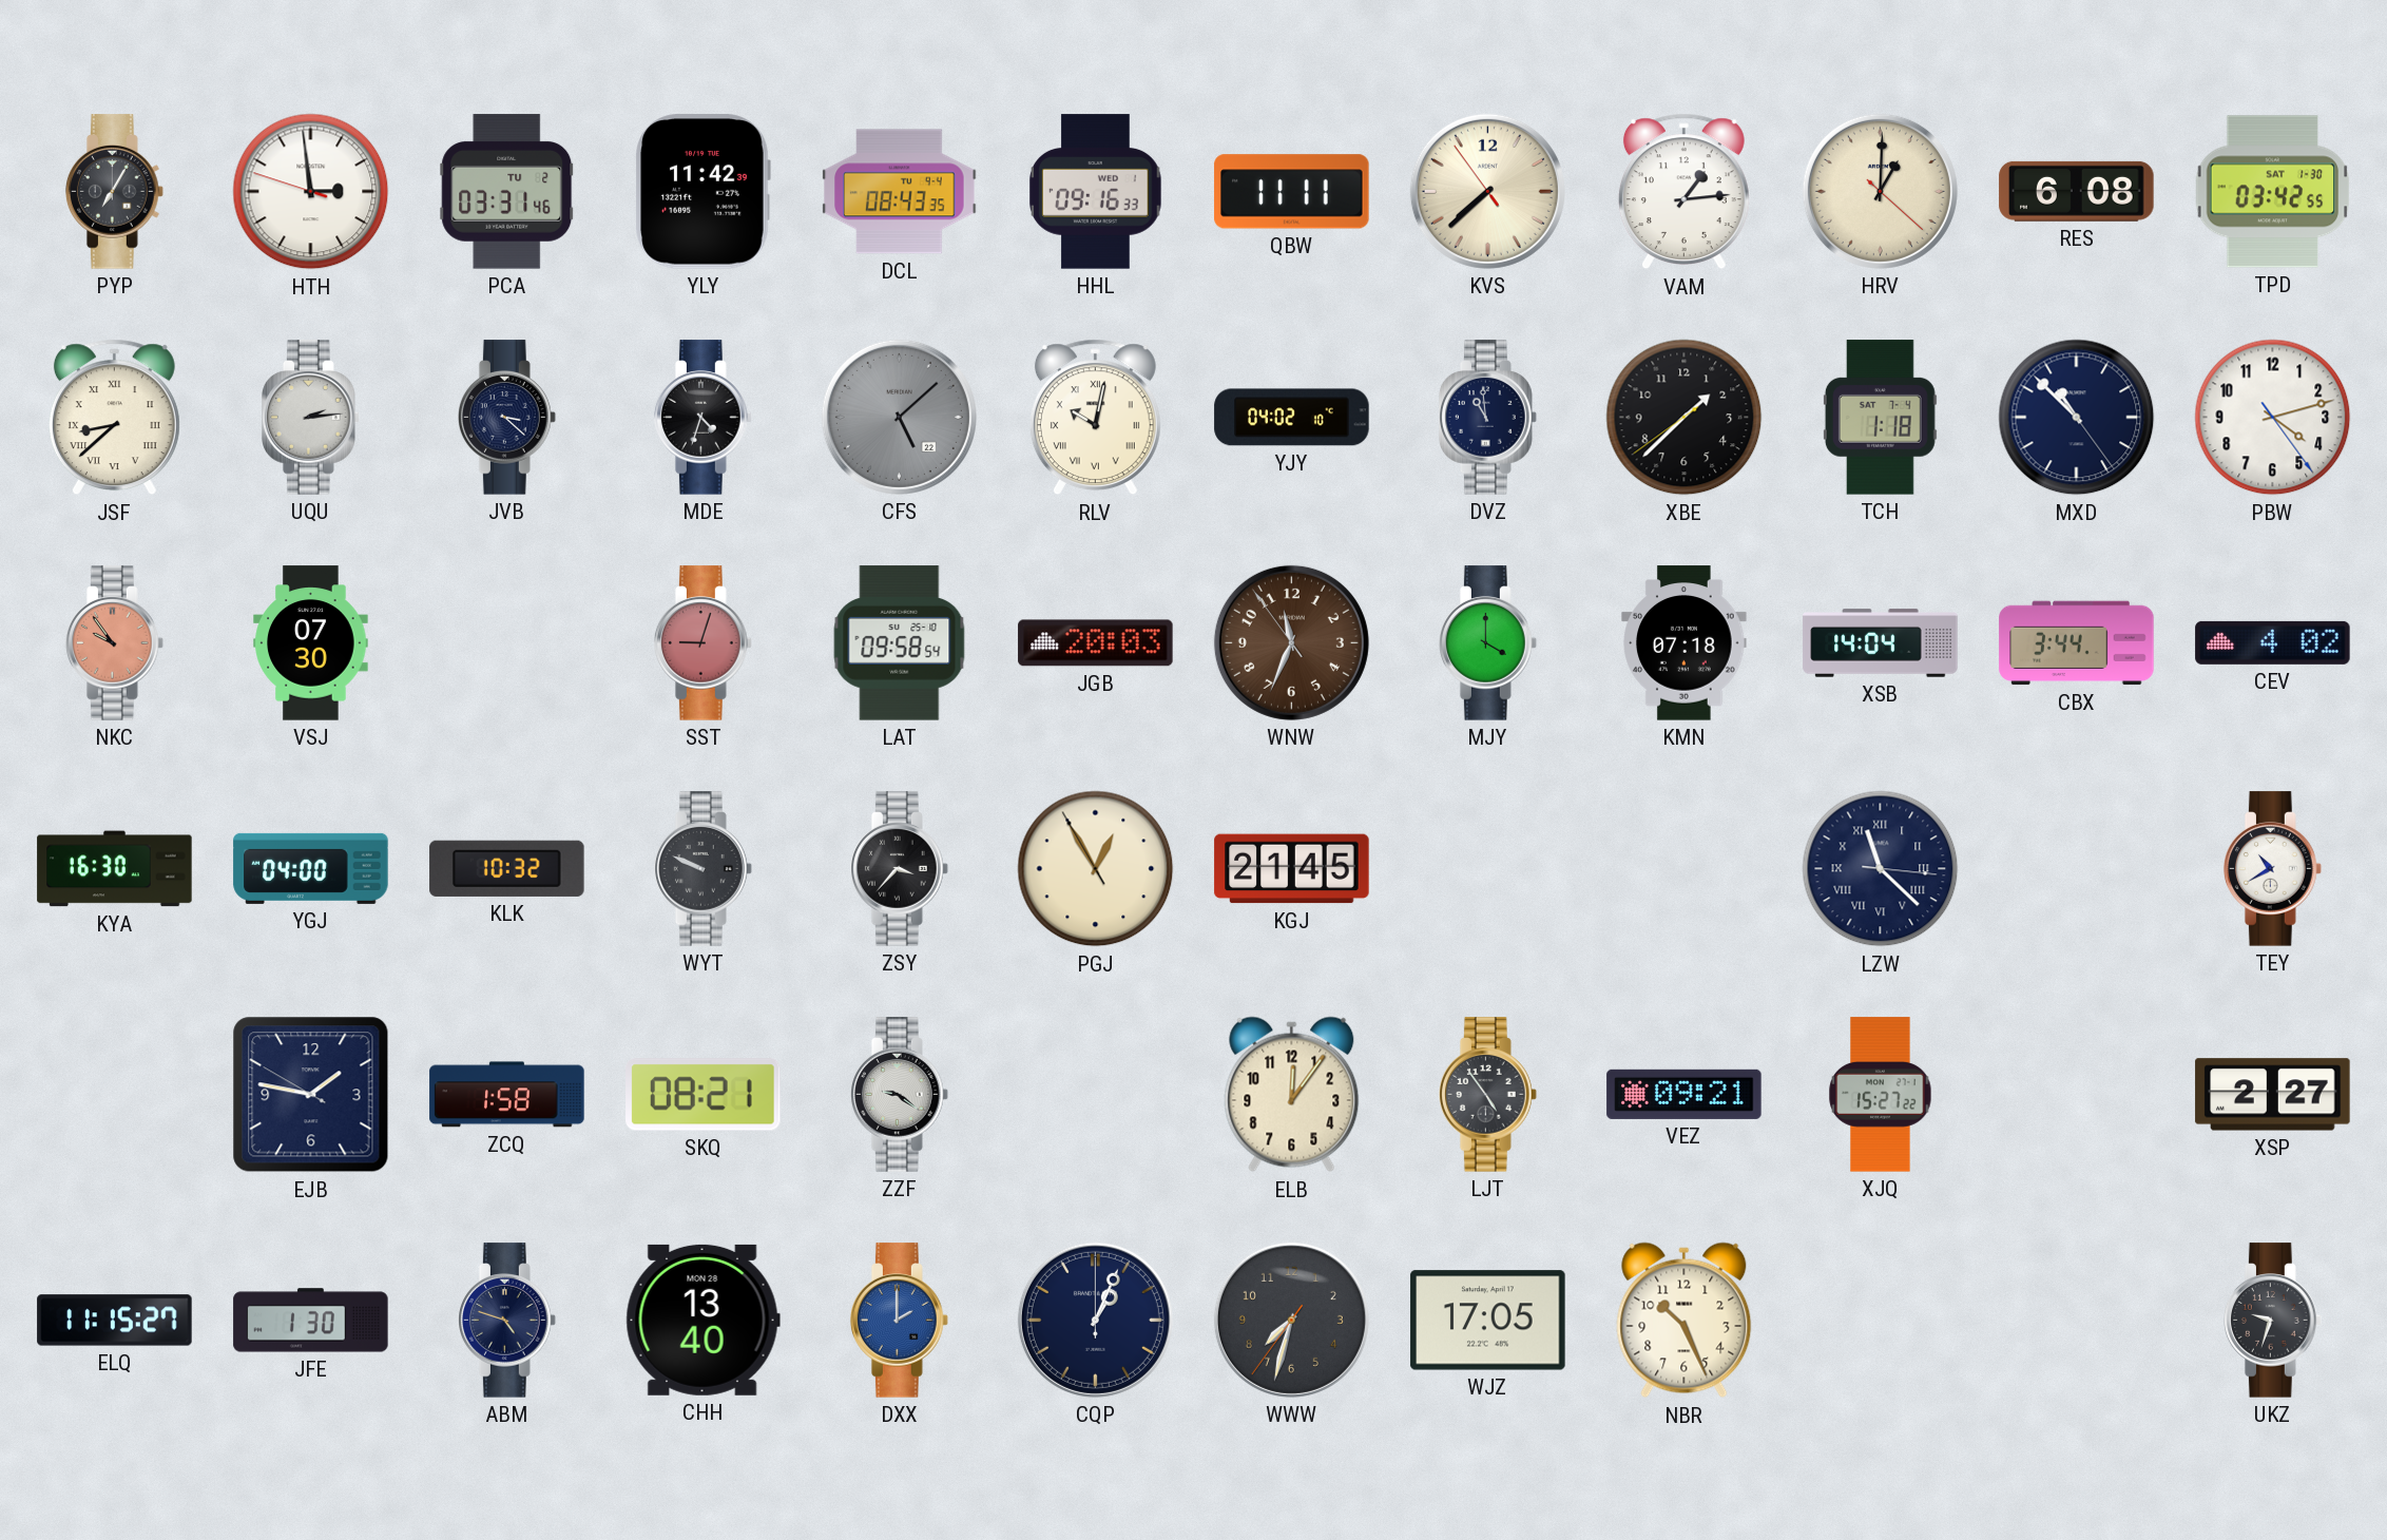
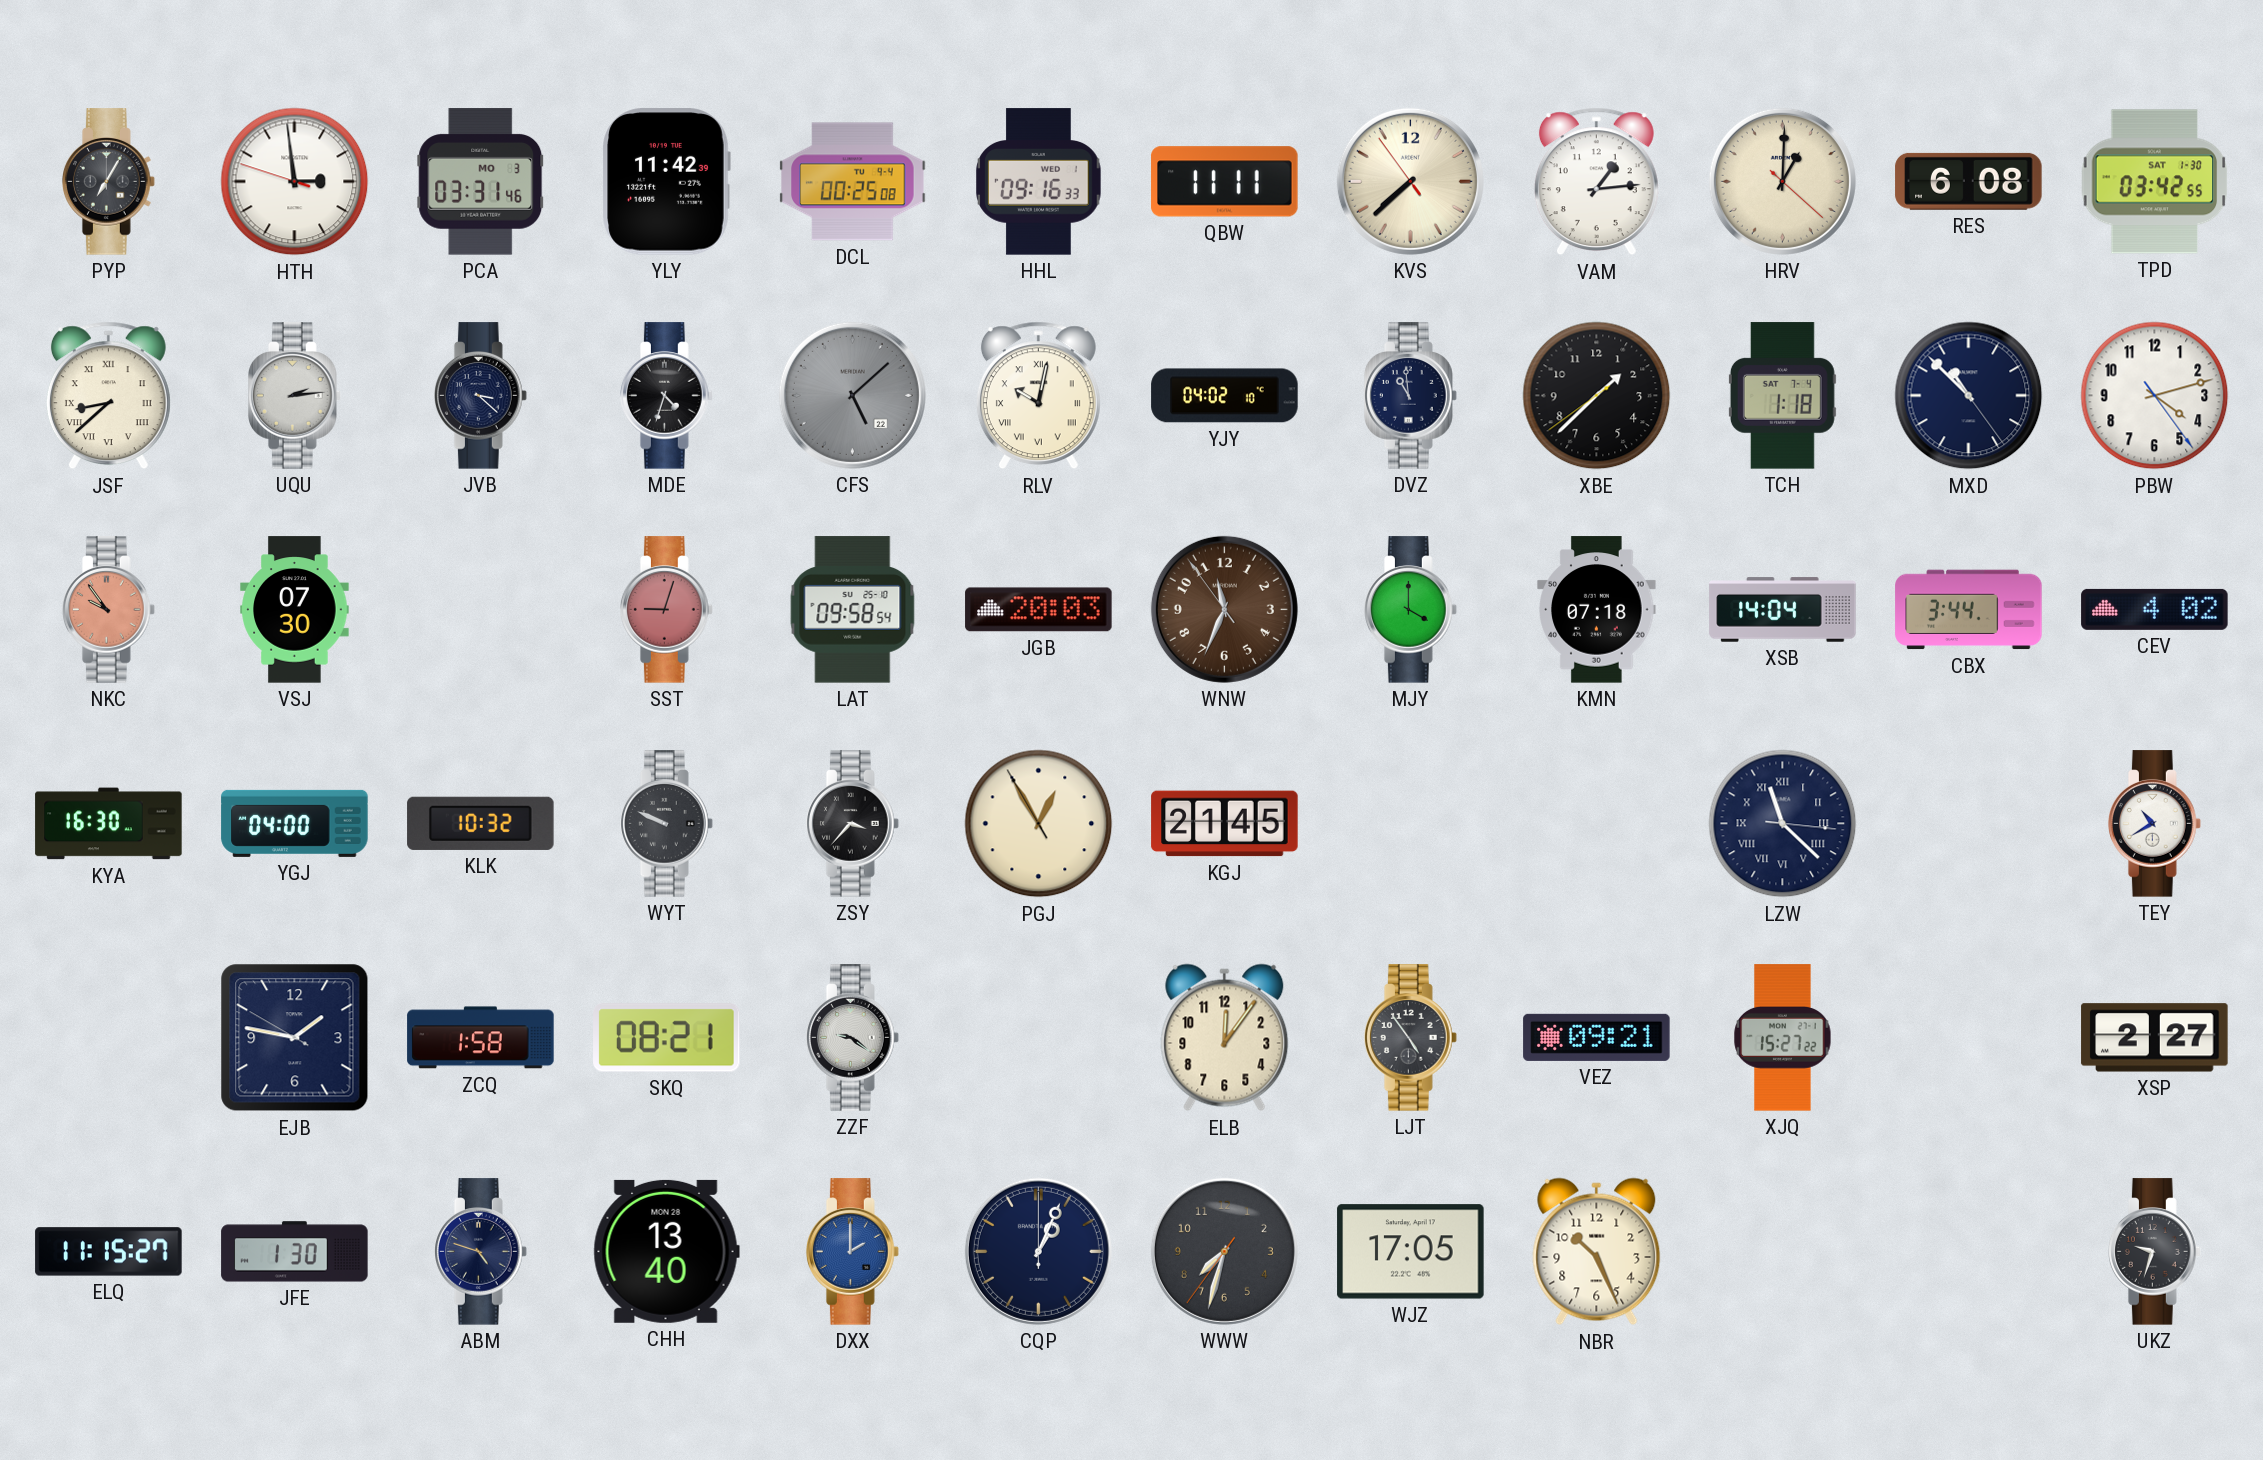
PCA date: TU 2 -> MO 3
DCL: 08:43 -> 00:25
